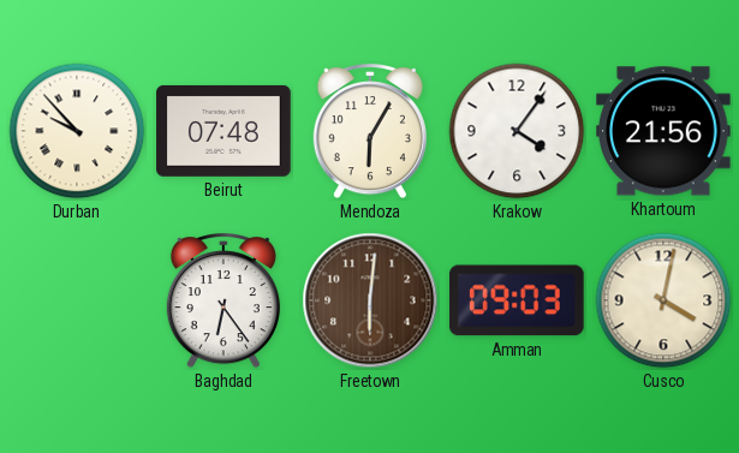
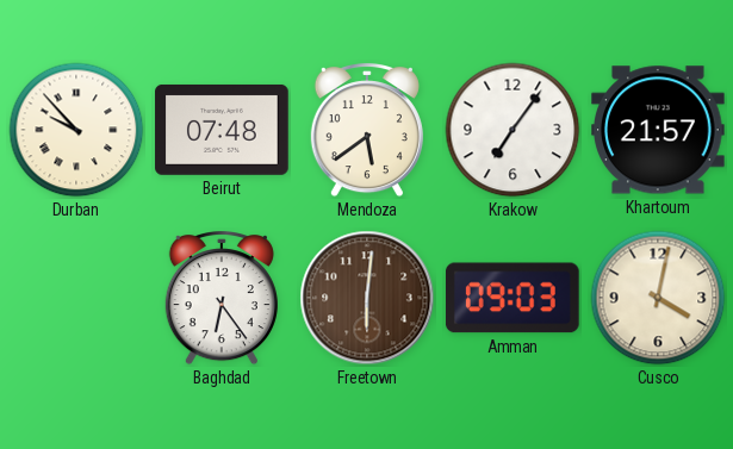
Mendoza: 6:05 -> 5:39
Krakow: 4:06 -> 7:06
Khartoum: 21:56 -> 21:57
